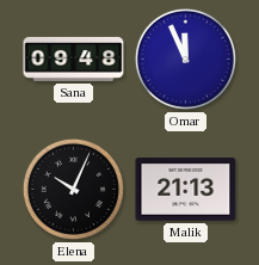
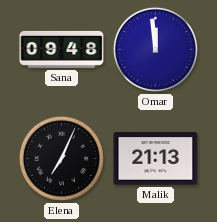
Omar: 11:56 -> 11:59
Elena: 10:04 -> 7:04
